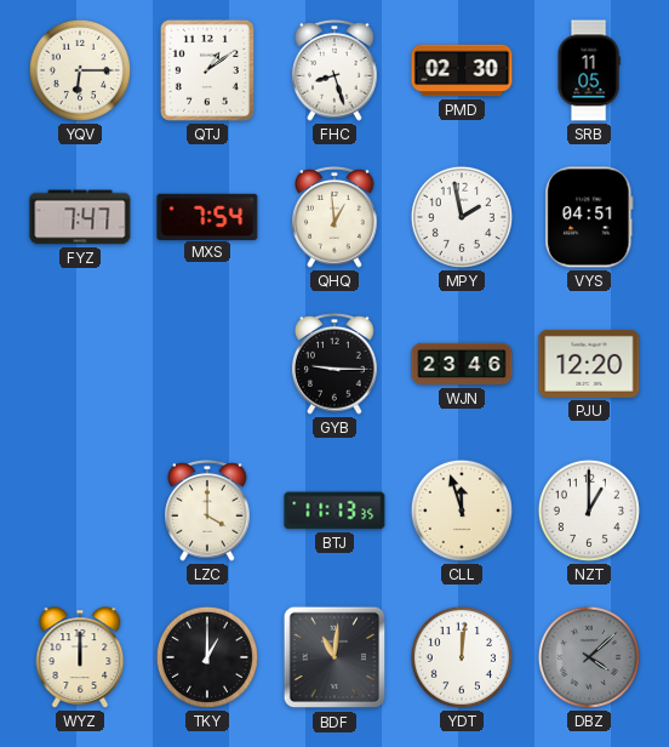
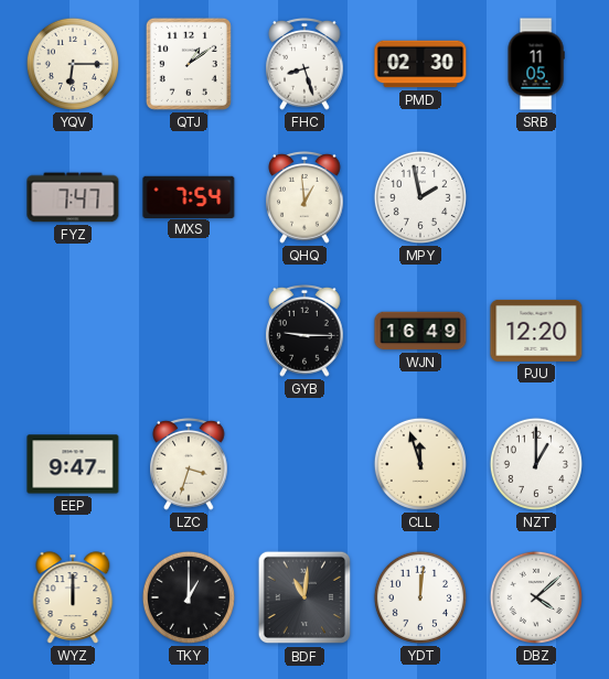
VYS: 04:51 -> none
WJN: 23:46 -> 16:49
EEP: none -> 9:47
LZC: 4:00 -> 3:33
BTJ: 11:13 -> none
DBZ dial: grey -> white
